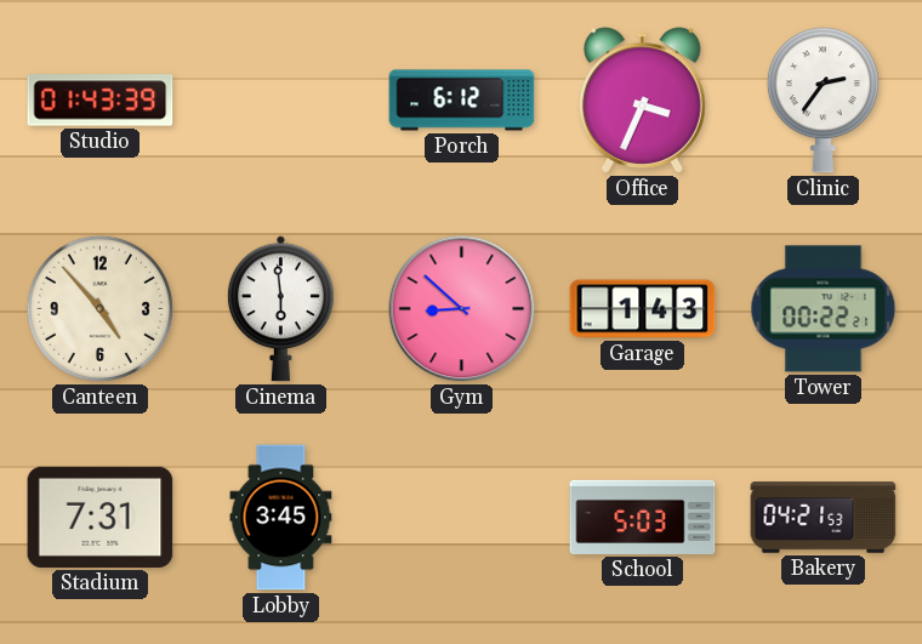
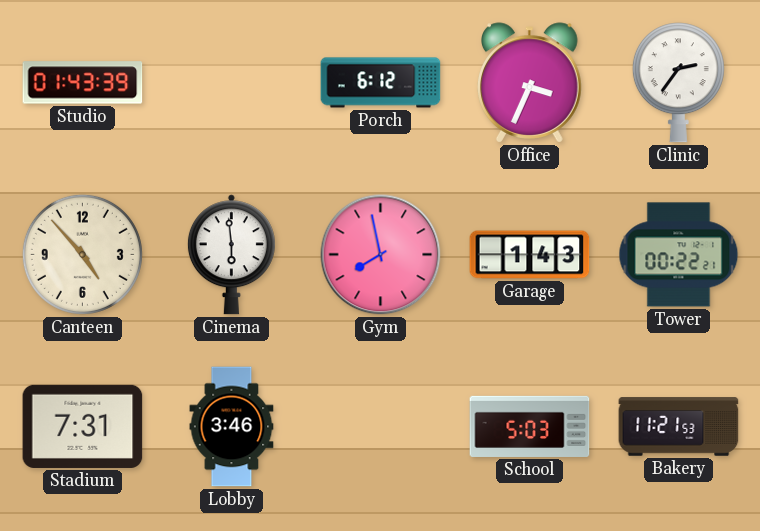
Gym: 8:52 -> 7:58
Lobby: 3:45 -> 3:46
Bakery: 04:21 -> 11:21
